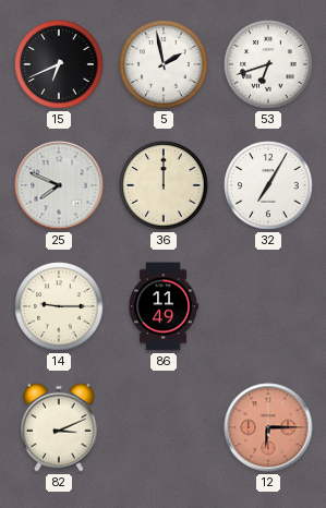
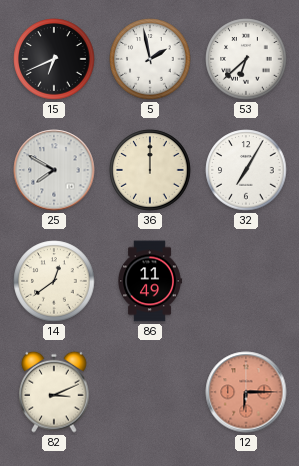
53: 6:42 -> 6:38
25: 7:49 -> 7:50
14: 9:15 -> 12:39
